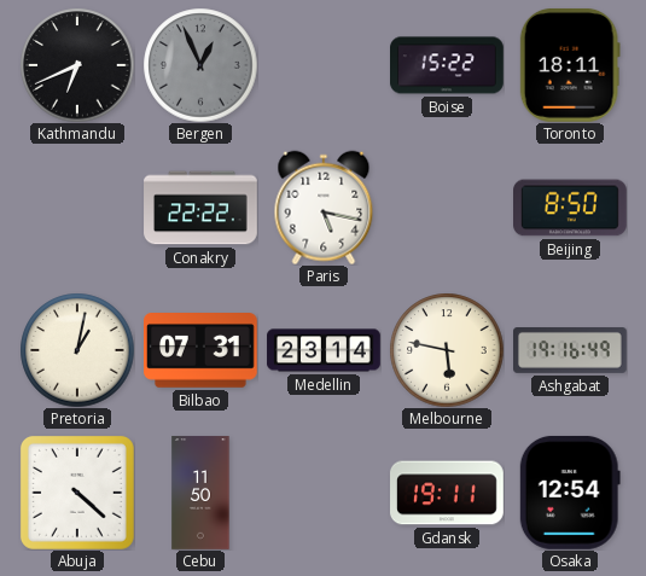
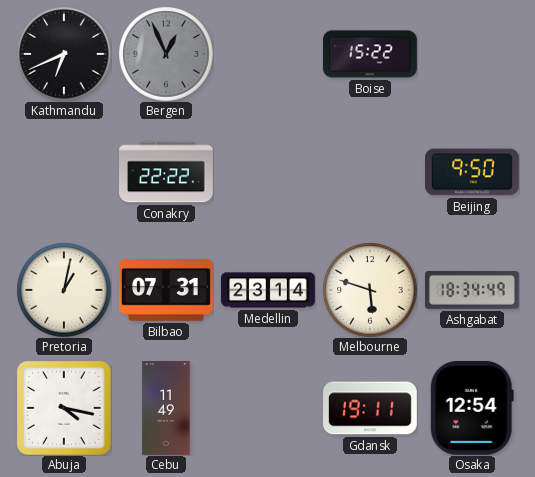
Toronto: 18:11 -> none
Paris: 5:17 -> none
Beijing: 8:50 -> 9:50
Melbourne: 5:47 -> 5:48
Ashgabat: 19:16 -> 18:34
Abuja: 4:22 -> 4:17
Cebu: 11:50 -> 11:49
